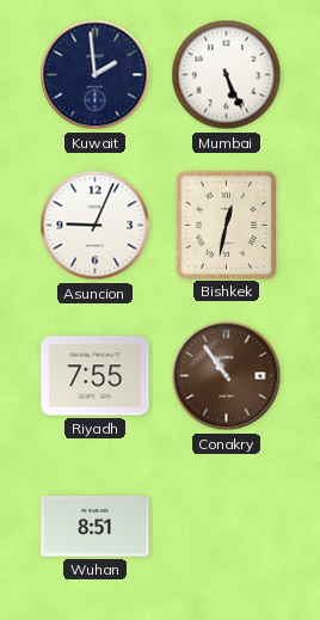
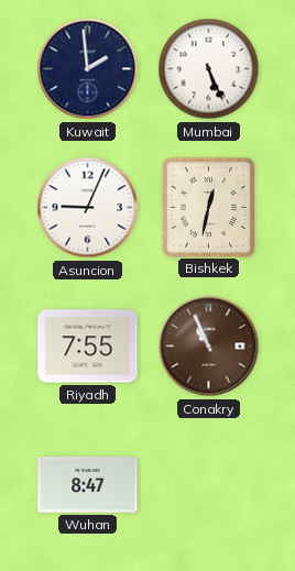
Conakry: 10:54 -> 10:56
Wuhan: 8:51 -> 8:47
